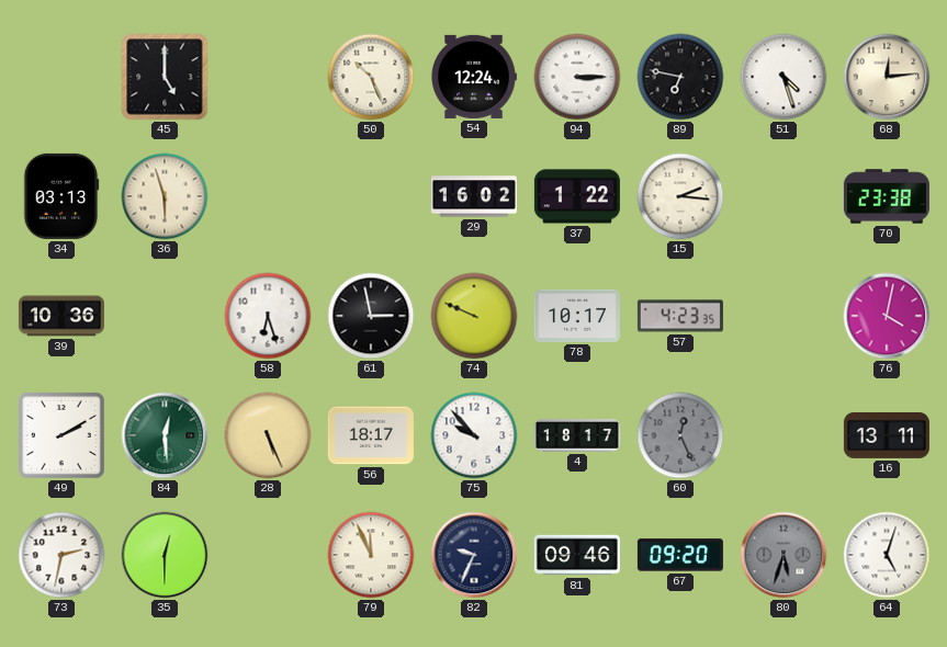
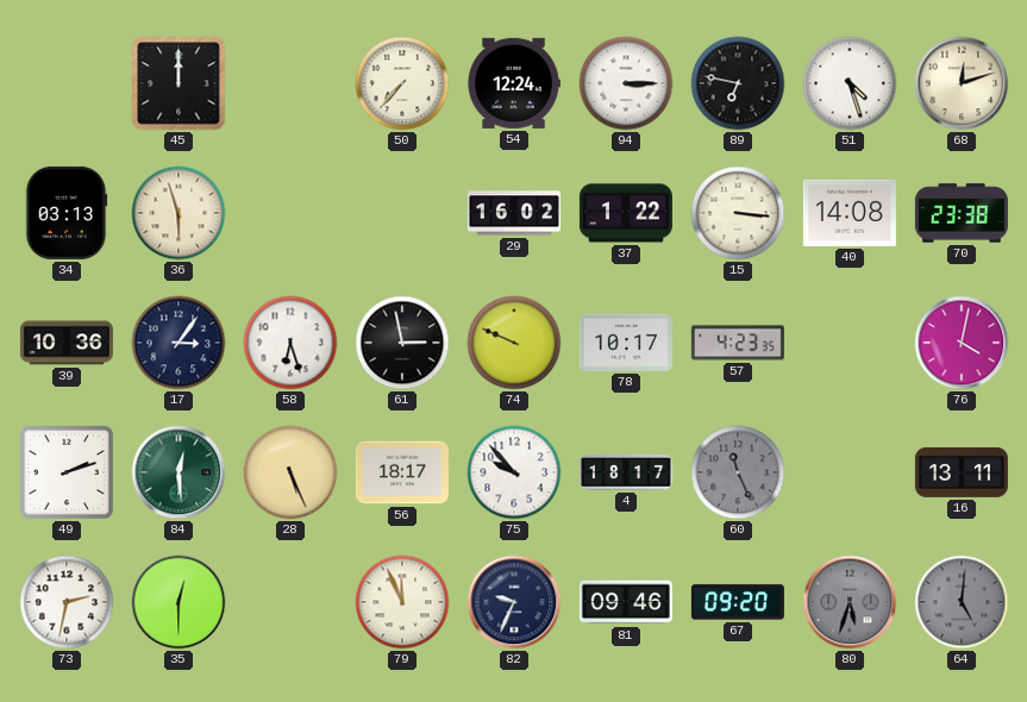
45: 5:00 -> 12:00
50: 10:26 -> 7:37
68: 12:14 -> 12:12
15: 2:16 -> 3:16
40: none -> 14:08
17: none -> 3:06
49: 2:10 -> 2:12
60: 12:26 -> 11:26
64: 5:03 -> 5:01
64 dial: white -> grey
